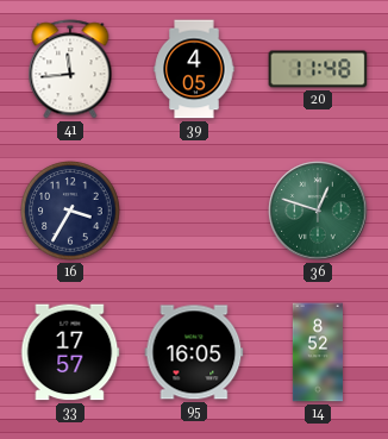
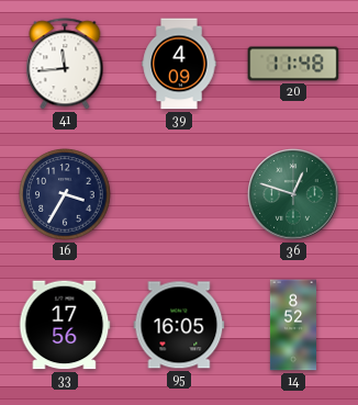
39: 4:05 -> 4:09
33: 17:57 -> 17:56
